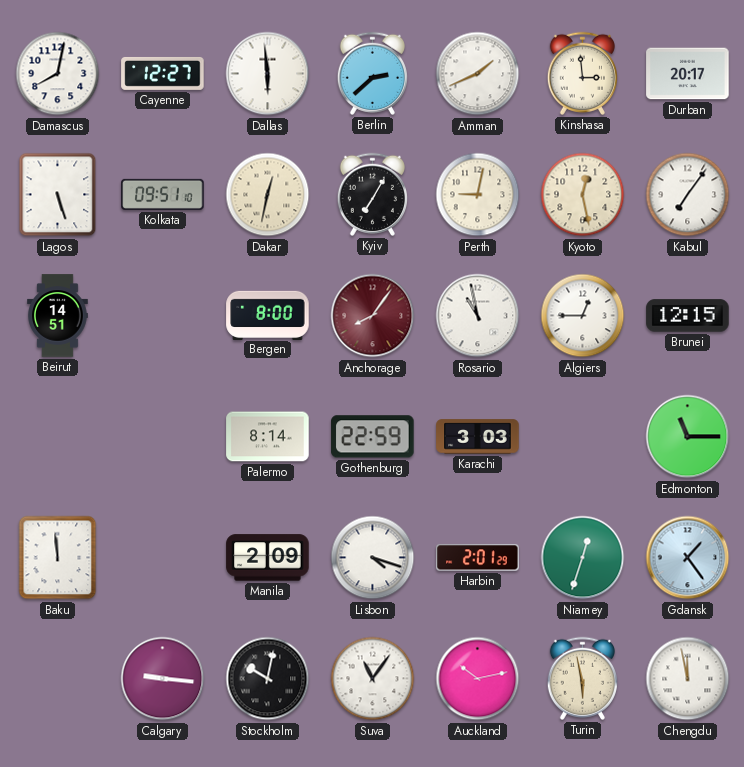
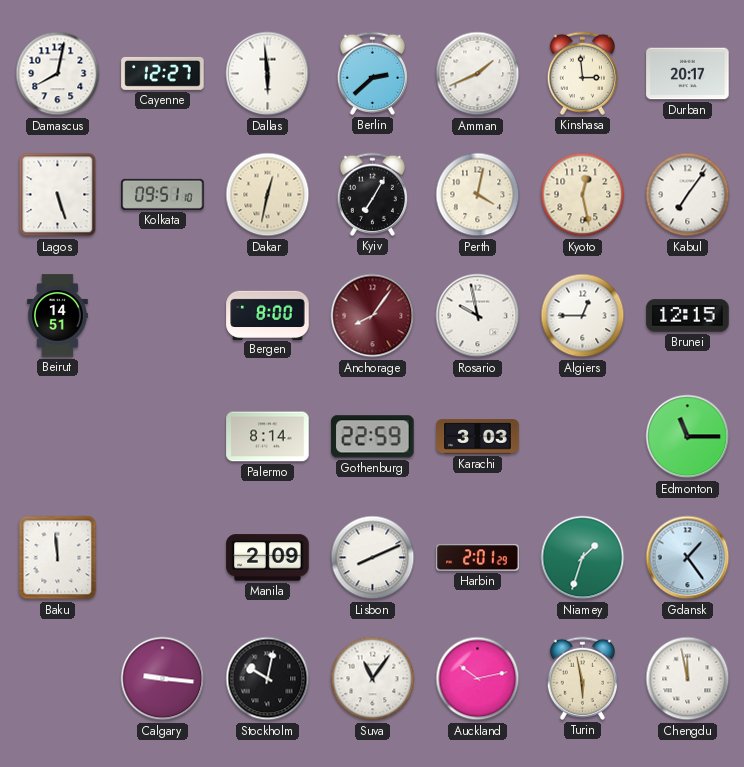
Perth: 9:02 -> 4:02
Rosario: 10:58 -> 9:58
Lisbon: 4:18 -> 8:11
Niamey: 12:33 -> 1:33
